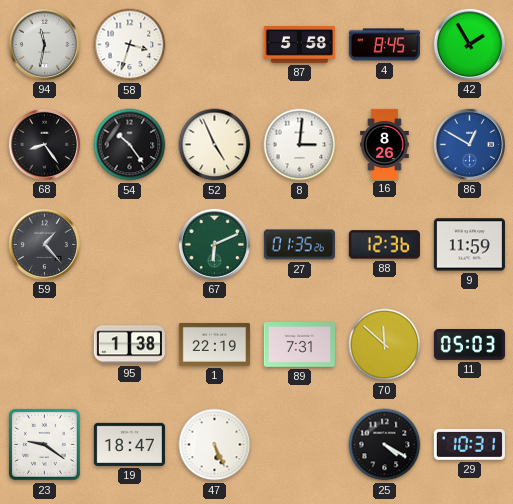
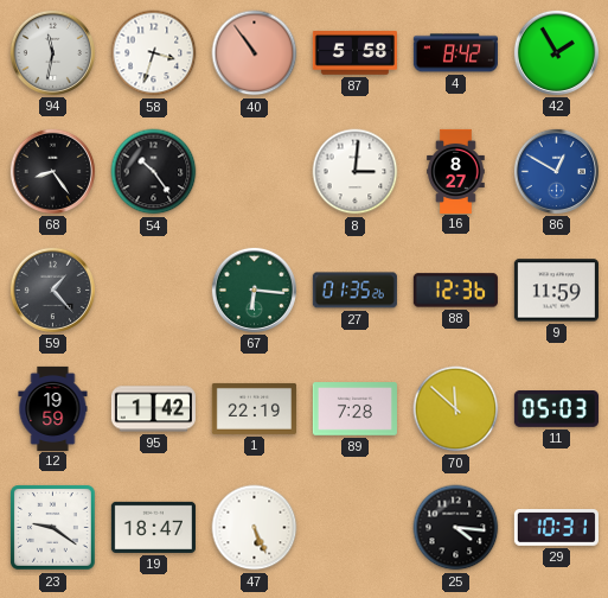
40: none -> 10:54
4: 8:45 -> 8:42
52: 4:56 -> none
16: 8:26 -> 8:27
67: 6:11 -> 6:16
12: none -> 19:59
95: 1:38 -> 1:42
89: 7:31 -> 7:28
25: 4:20 -> 4:16
